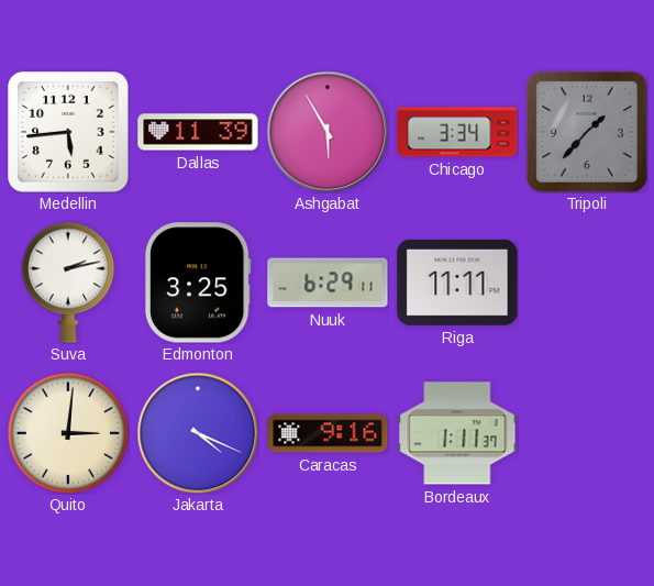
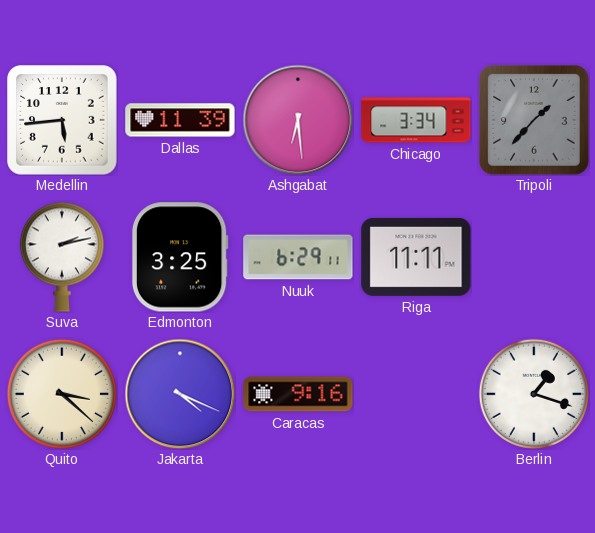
Ashgabat: 5:55 -> 6:29
Quito: 3:01 -> 3:22
Bordeaux: 1:11 -> none
Berlin: none -> 1:18
